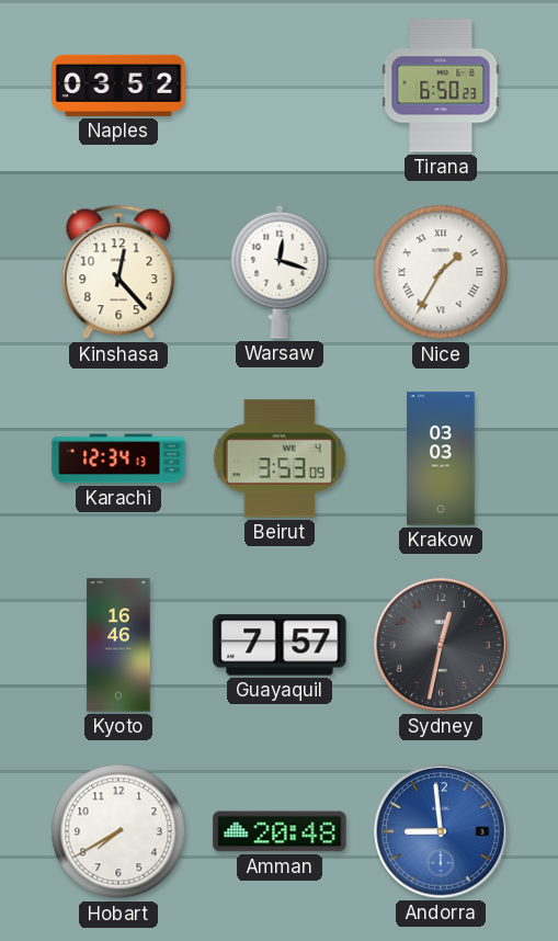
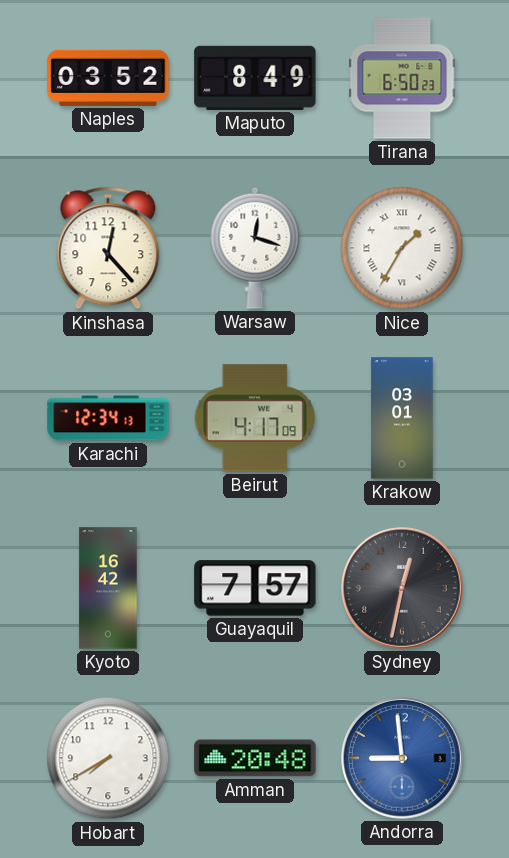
Maputo: none -> 8:49
Beirut: 3:53 -> 4:17
Krakow: 03:03 -> 03:01
Kyoto: 16:46 -> 16:42
